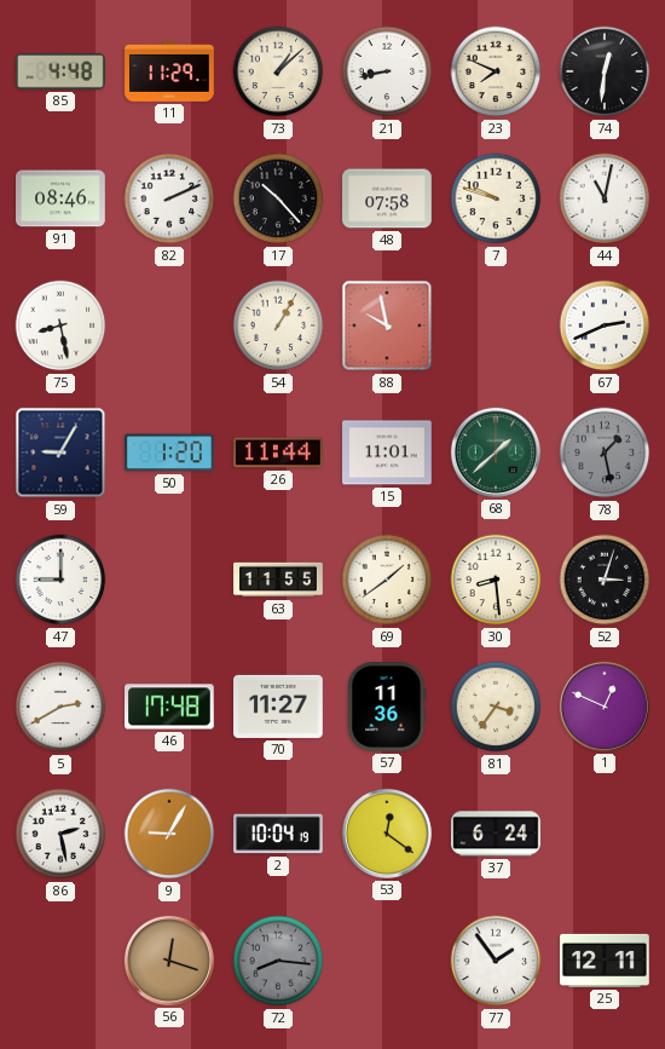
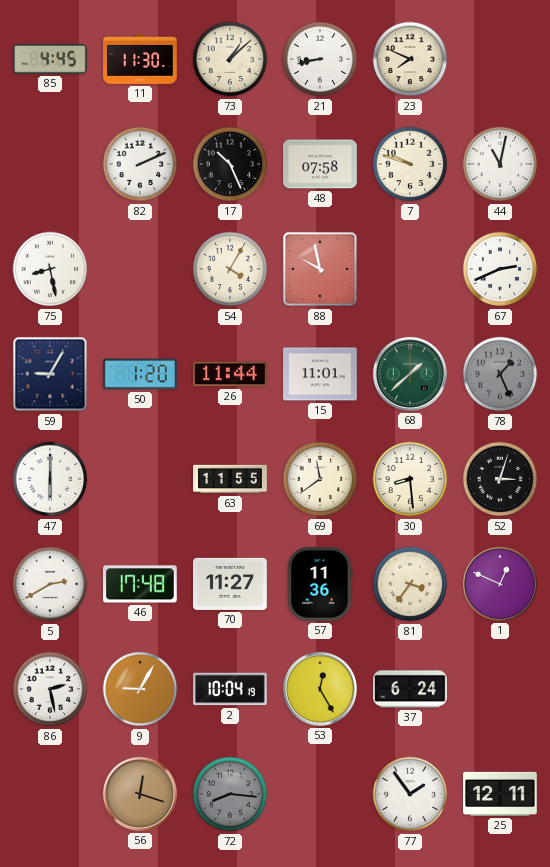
85: 4:48 -> 4:45
11: 11:29 -> 11:30
74: 12:31 -> none
91: 08:46 -> none
17: 10:23 -> 10:26
54: 1:05 -> 4:05
78: 1:28 -> 1:26
47: 9:00 -> 6:00
69: 1:39 -> 11:39
53: 12:21 -> 12:25
